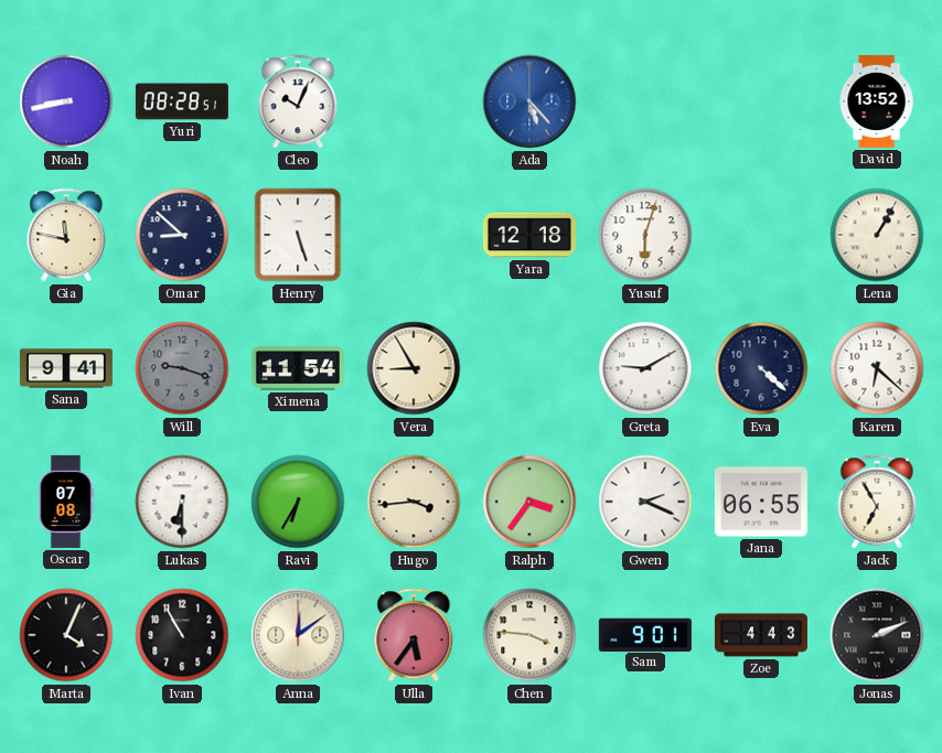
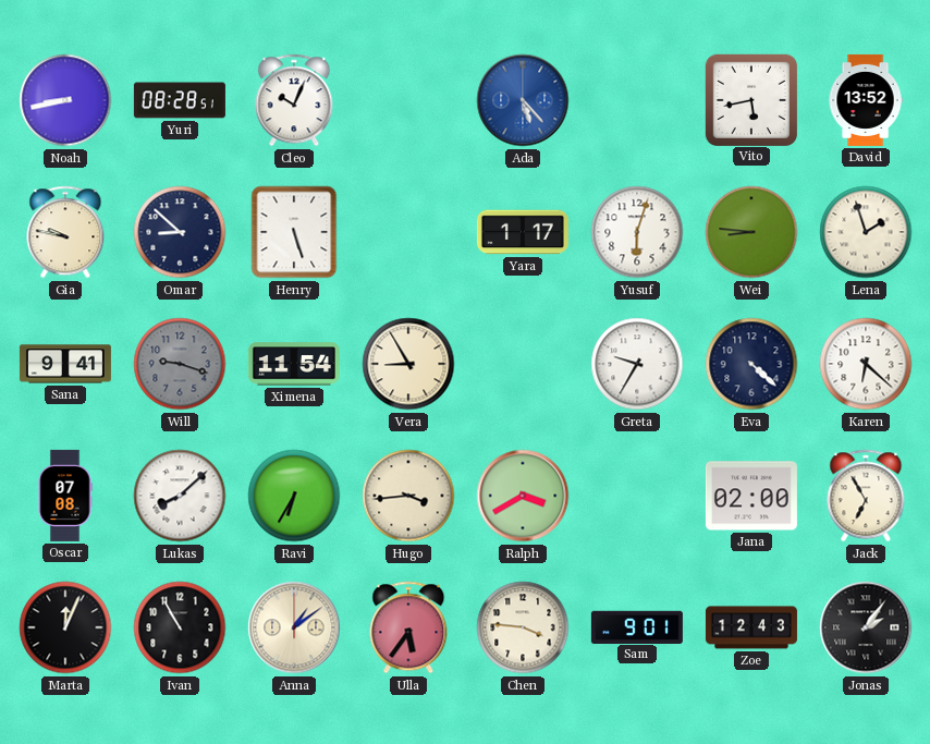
Vito: none -> 5:43
Gia: 11:47 -> 9:47
Yara: 12:18 -> 1:17
Wei: none -> 8:46
Lena: 1:05 -> 1:57
Greta: 9:10 -> 9:35
Lukas: 6:30 -> 8:08
Ralph: 3:36 -> 3:40
Gwen: 2:19 -> none
Jana: 06:55 -> 02:00
Marta: 4:04 -> 12:04
Anna: 12:09 -> 1:09
Zoe: 4:43 -> 12:43
Jonas: 2:11 -> 2:06
